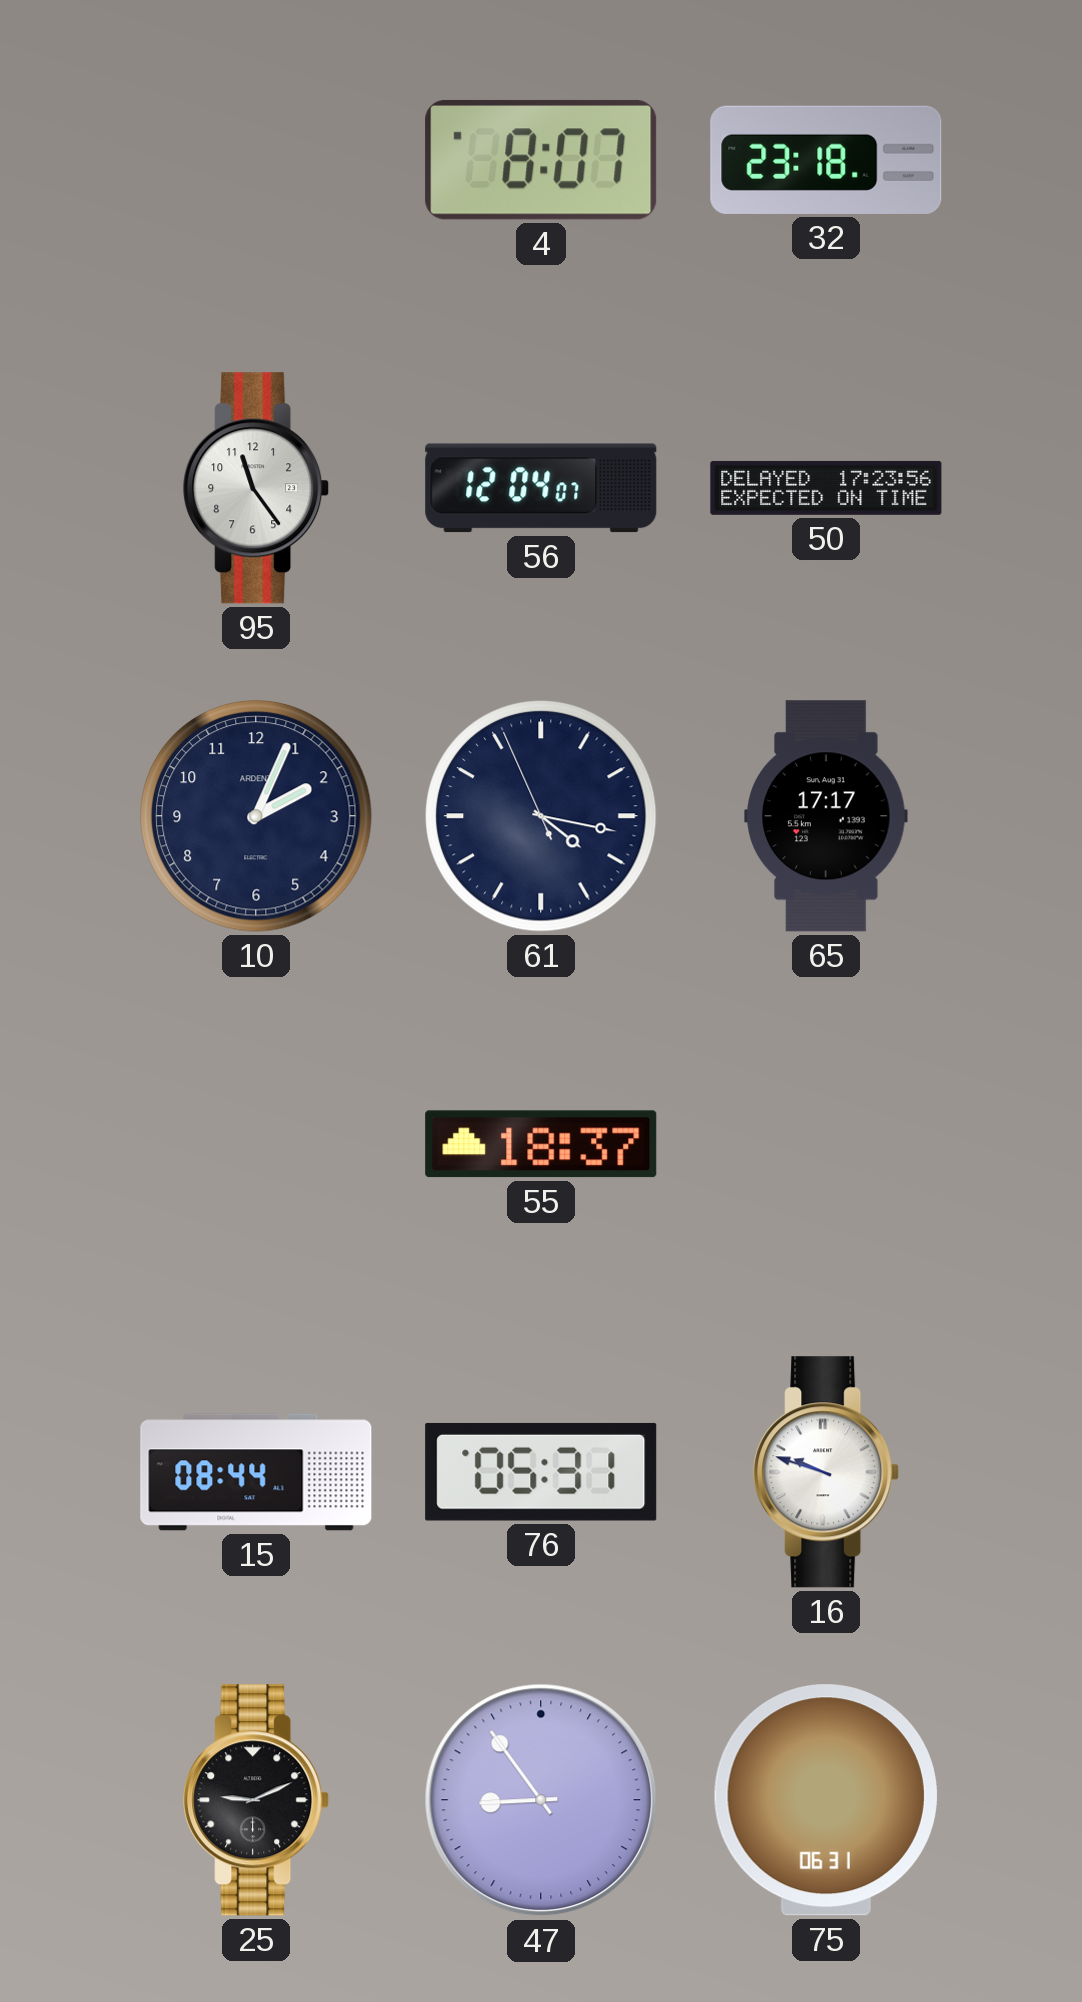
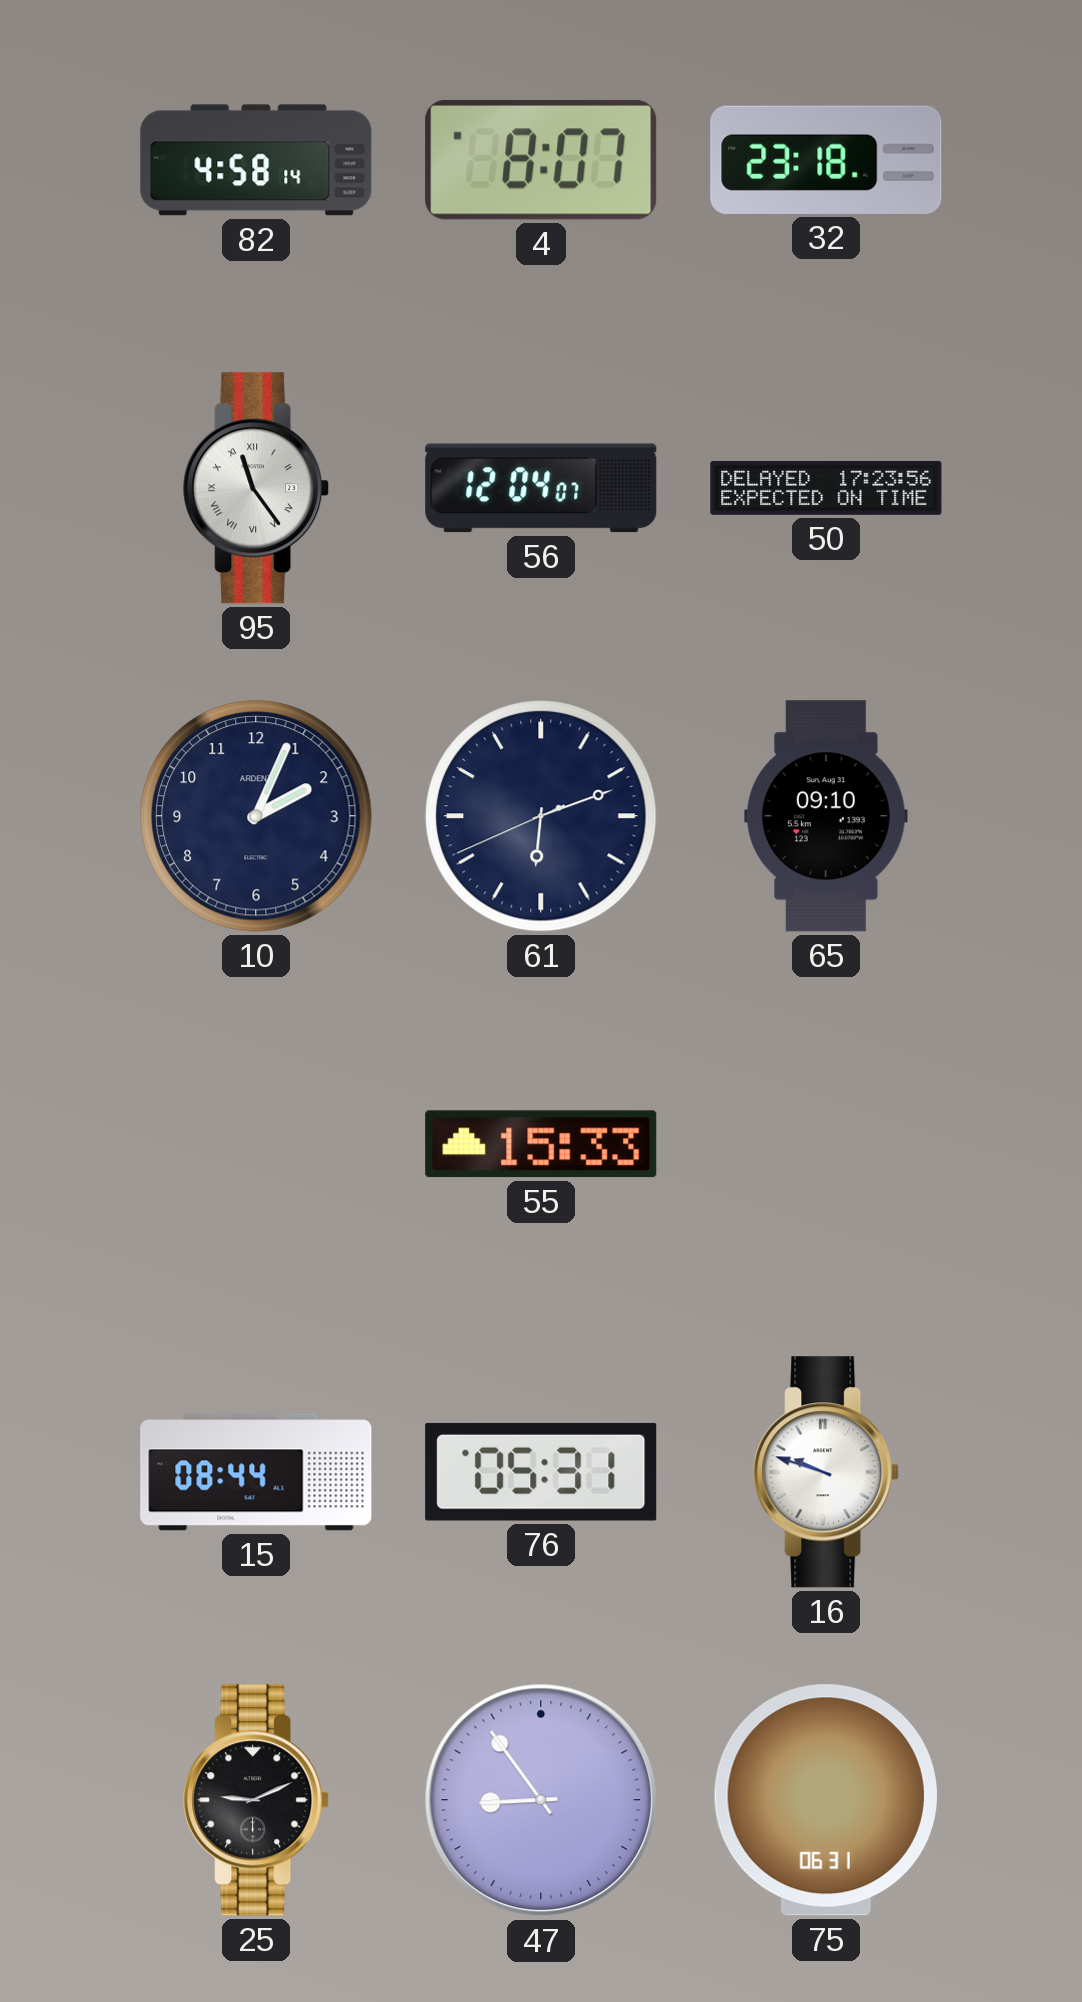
82: none -> 4:58
95 numerals: Arabic -> Roman
61: 4:16 -> 6:11
65: 17:17 -> 09:10
55: 18:37 -> 15:33
